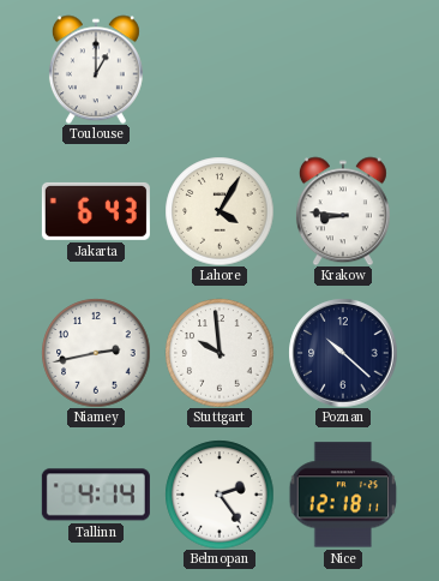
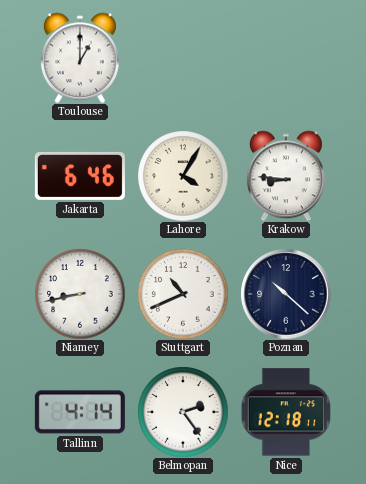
Jakarta: 6:43 -> 6:46
Niamey: 2:43 -> 8:43
Stuttgart: 9:59 -> 10:41
